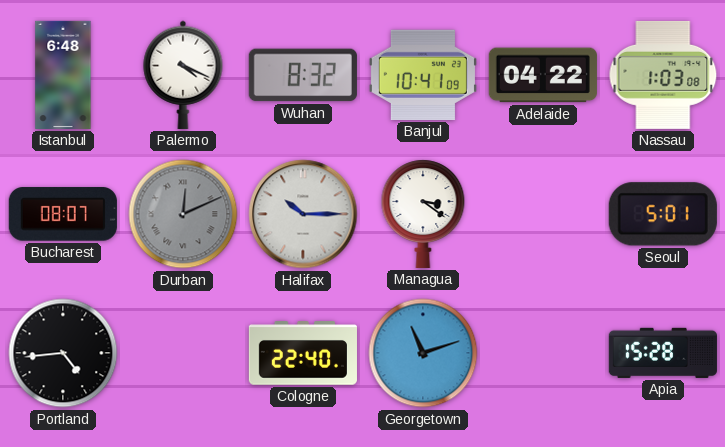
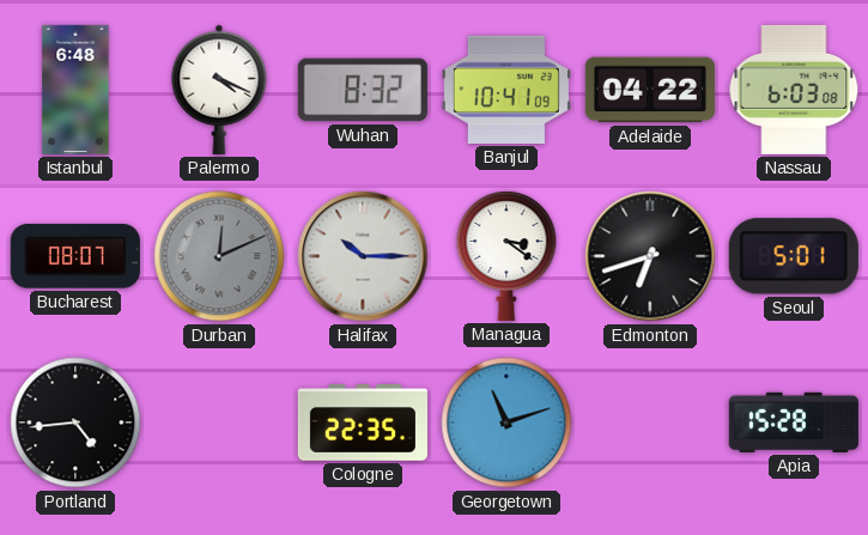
Nassau: 1:03 -> 6:03
Edmonton: none -> 6:42
Cologne: 22:40 -> 22:35
